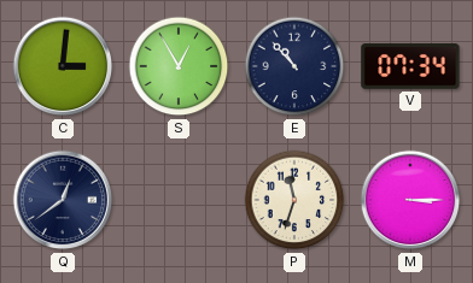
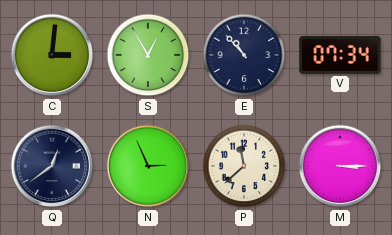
N: none -> 2:56
P: 11:33 -> 11:38
